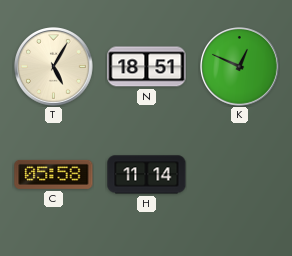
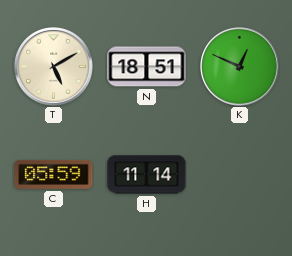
T: 5:05 -> 5:10
C: 05:58 -> 05:59
